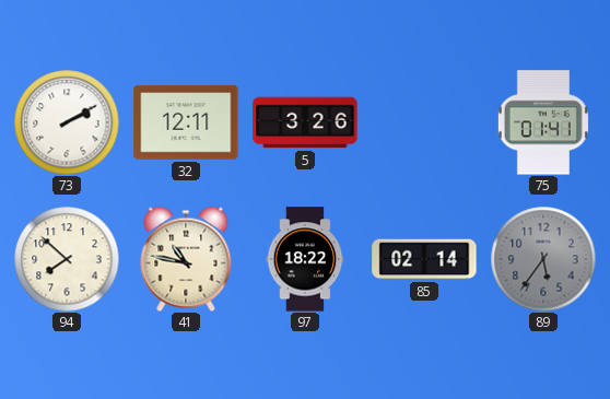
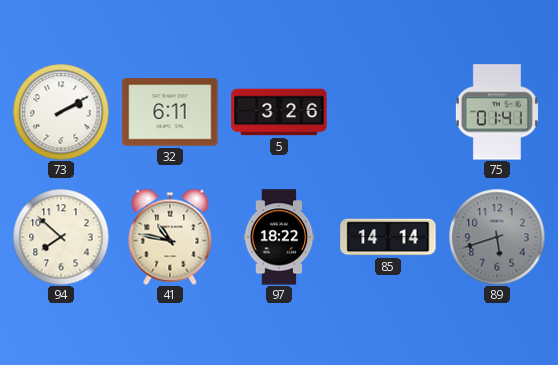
32: 12:11 -> 6:11
85: 02:14 -> 14:14
89: 5:36 -> 5:42
